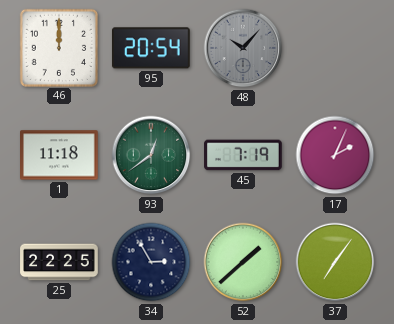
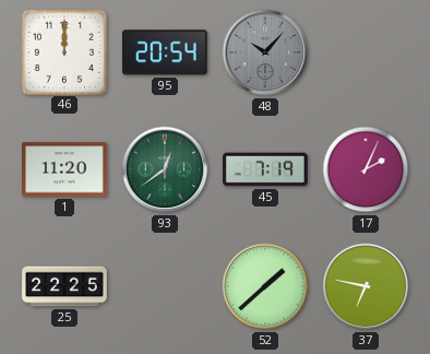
1: 11:18 -> 11:20
34: 2:55 -> none
37: 7:06 -> 6:47
